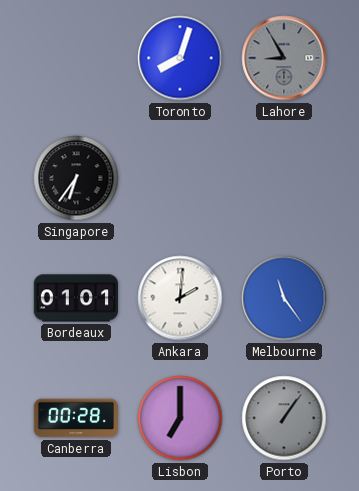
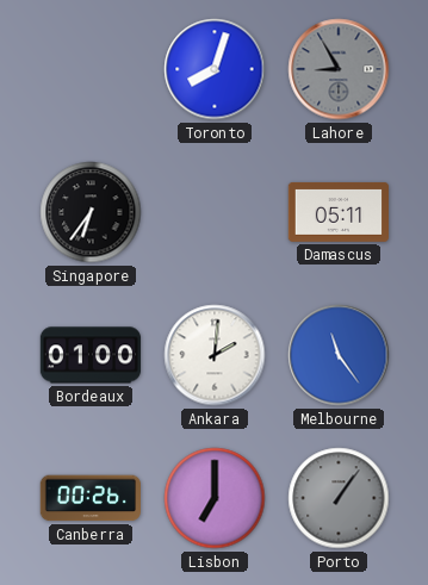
Damascus: none -> 05:11
Bordeaux: 01:01 -> 01:00
Canberra: 00:28 -> 00:26
